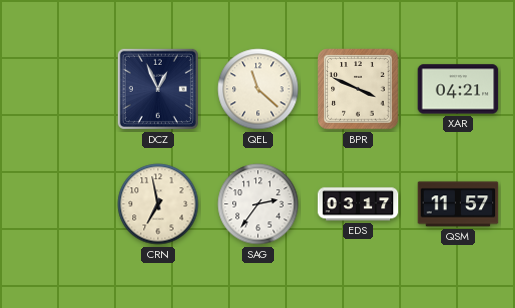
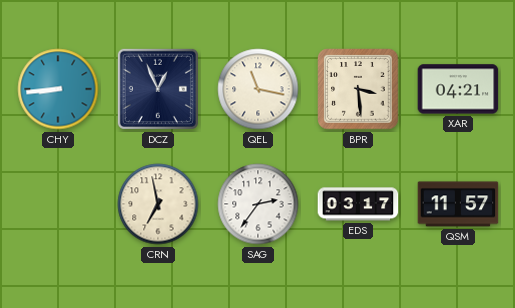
CHY: none -> 8:44
QEL: 11:22 -> 11:17
BPR: 3:49 -> 3:29
